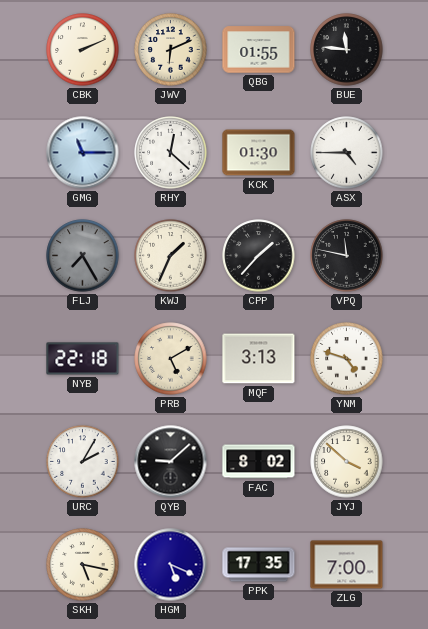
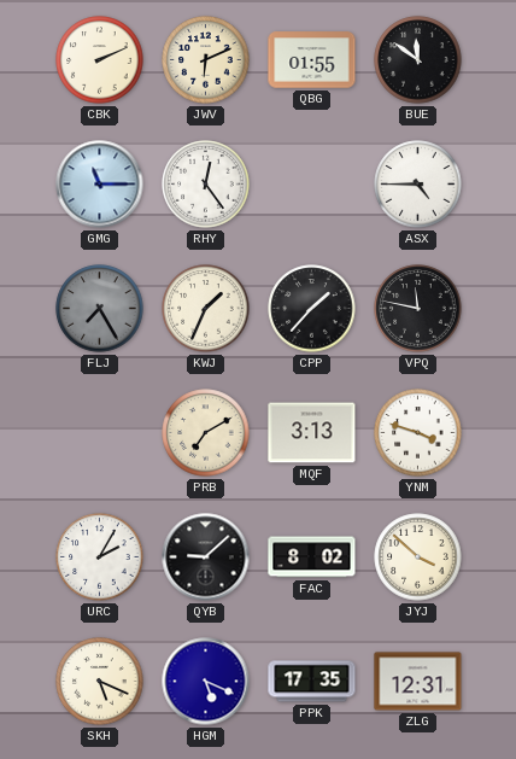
BUE: 11:46 -> 11:51
RHY: 12:22 -> 12:24
KCK: 01:30 -> none
NYB: 22:18 -> none
PRB: 5:10 -> 7:10
YNM: 4:48 -> 3:48
SKH: 5:17 -> 5:19
ZLG: 7:00 -> 12:31
